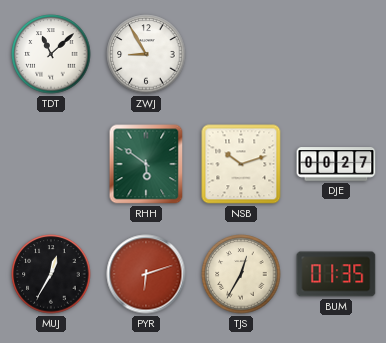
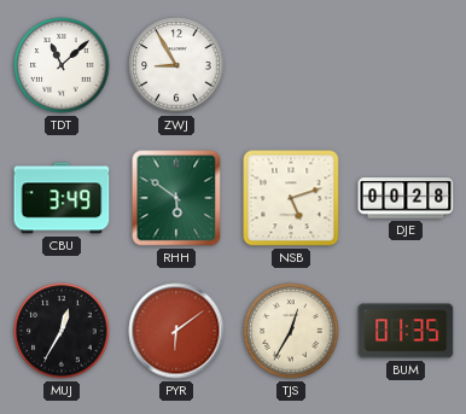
CBU: none -> 3:49
NSB: 10:12 -> 5:12
DJE: 00:27 -> 00:28
PYR: 6:12 -> 6:09
